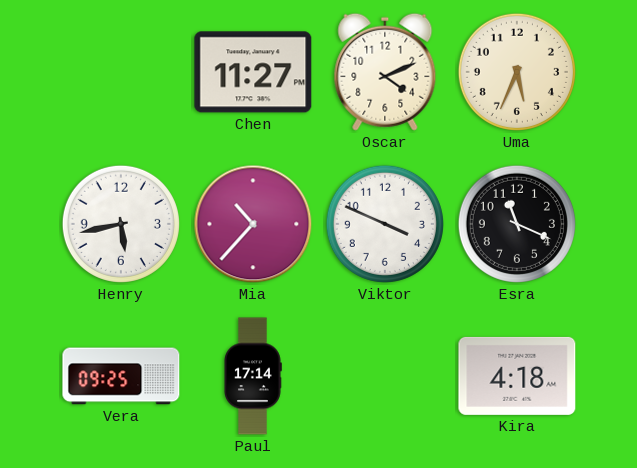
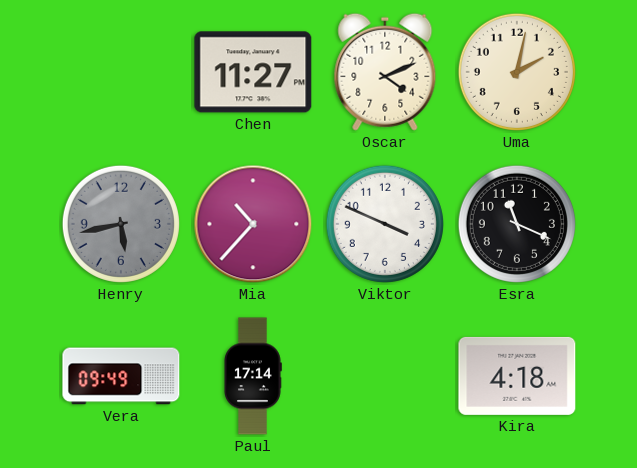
Uma: 5:34 -> 2:02
Henry dial: white -> grey
Vera: 09:25 -> 09:49
